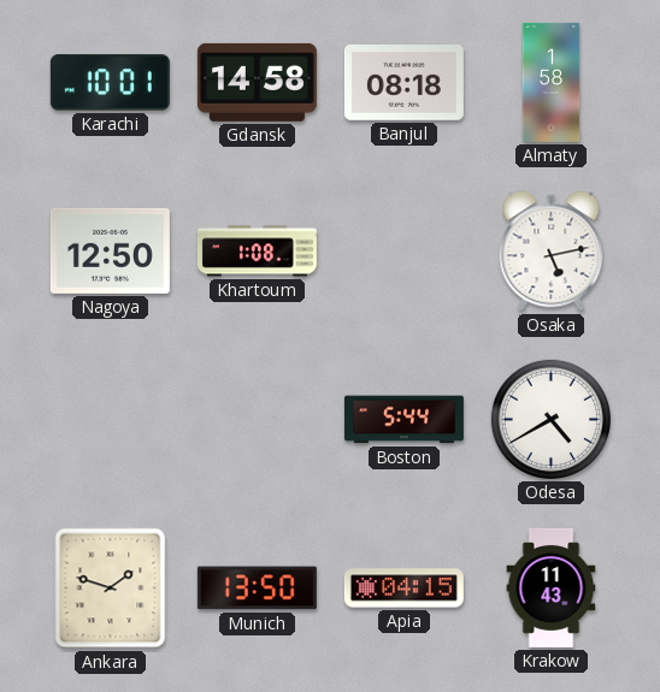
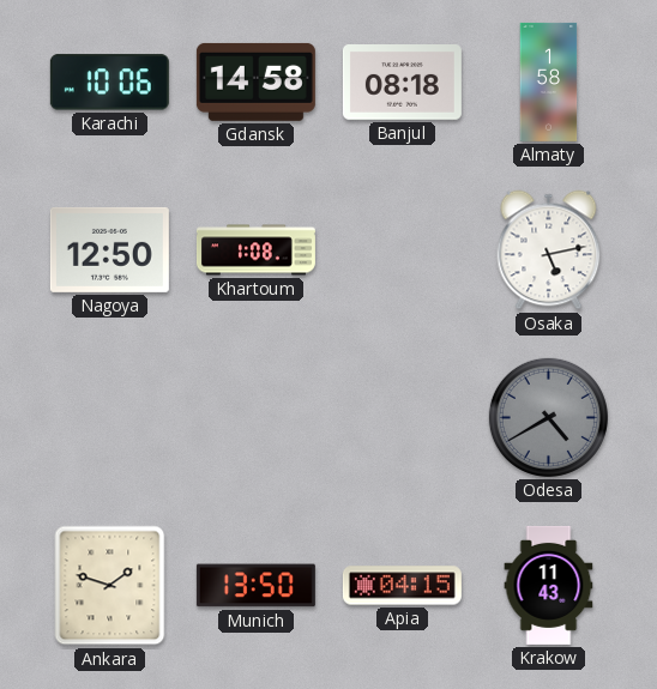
Karachi: 10:01 -> 10:06
Boston: 5:44 -> none
Odesa dial: white -> grey
